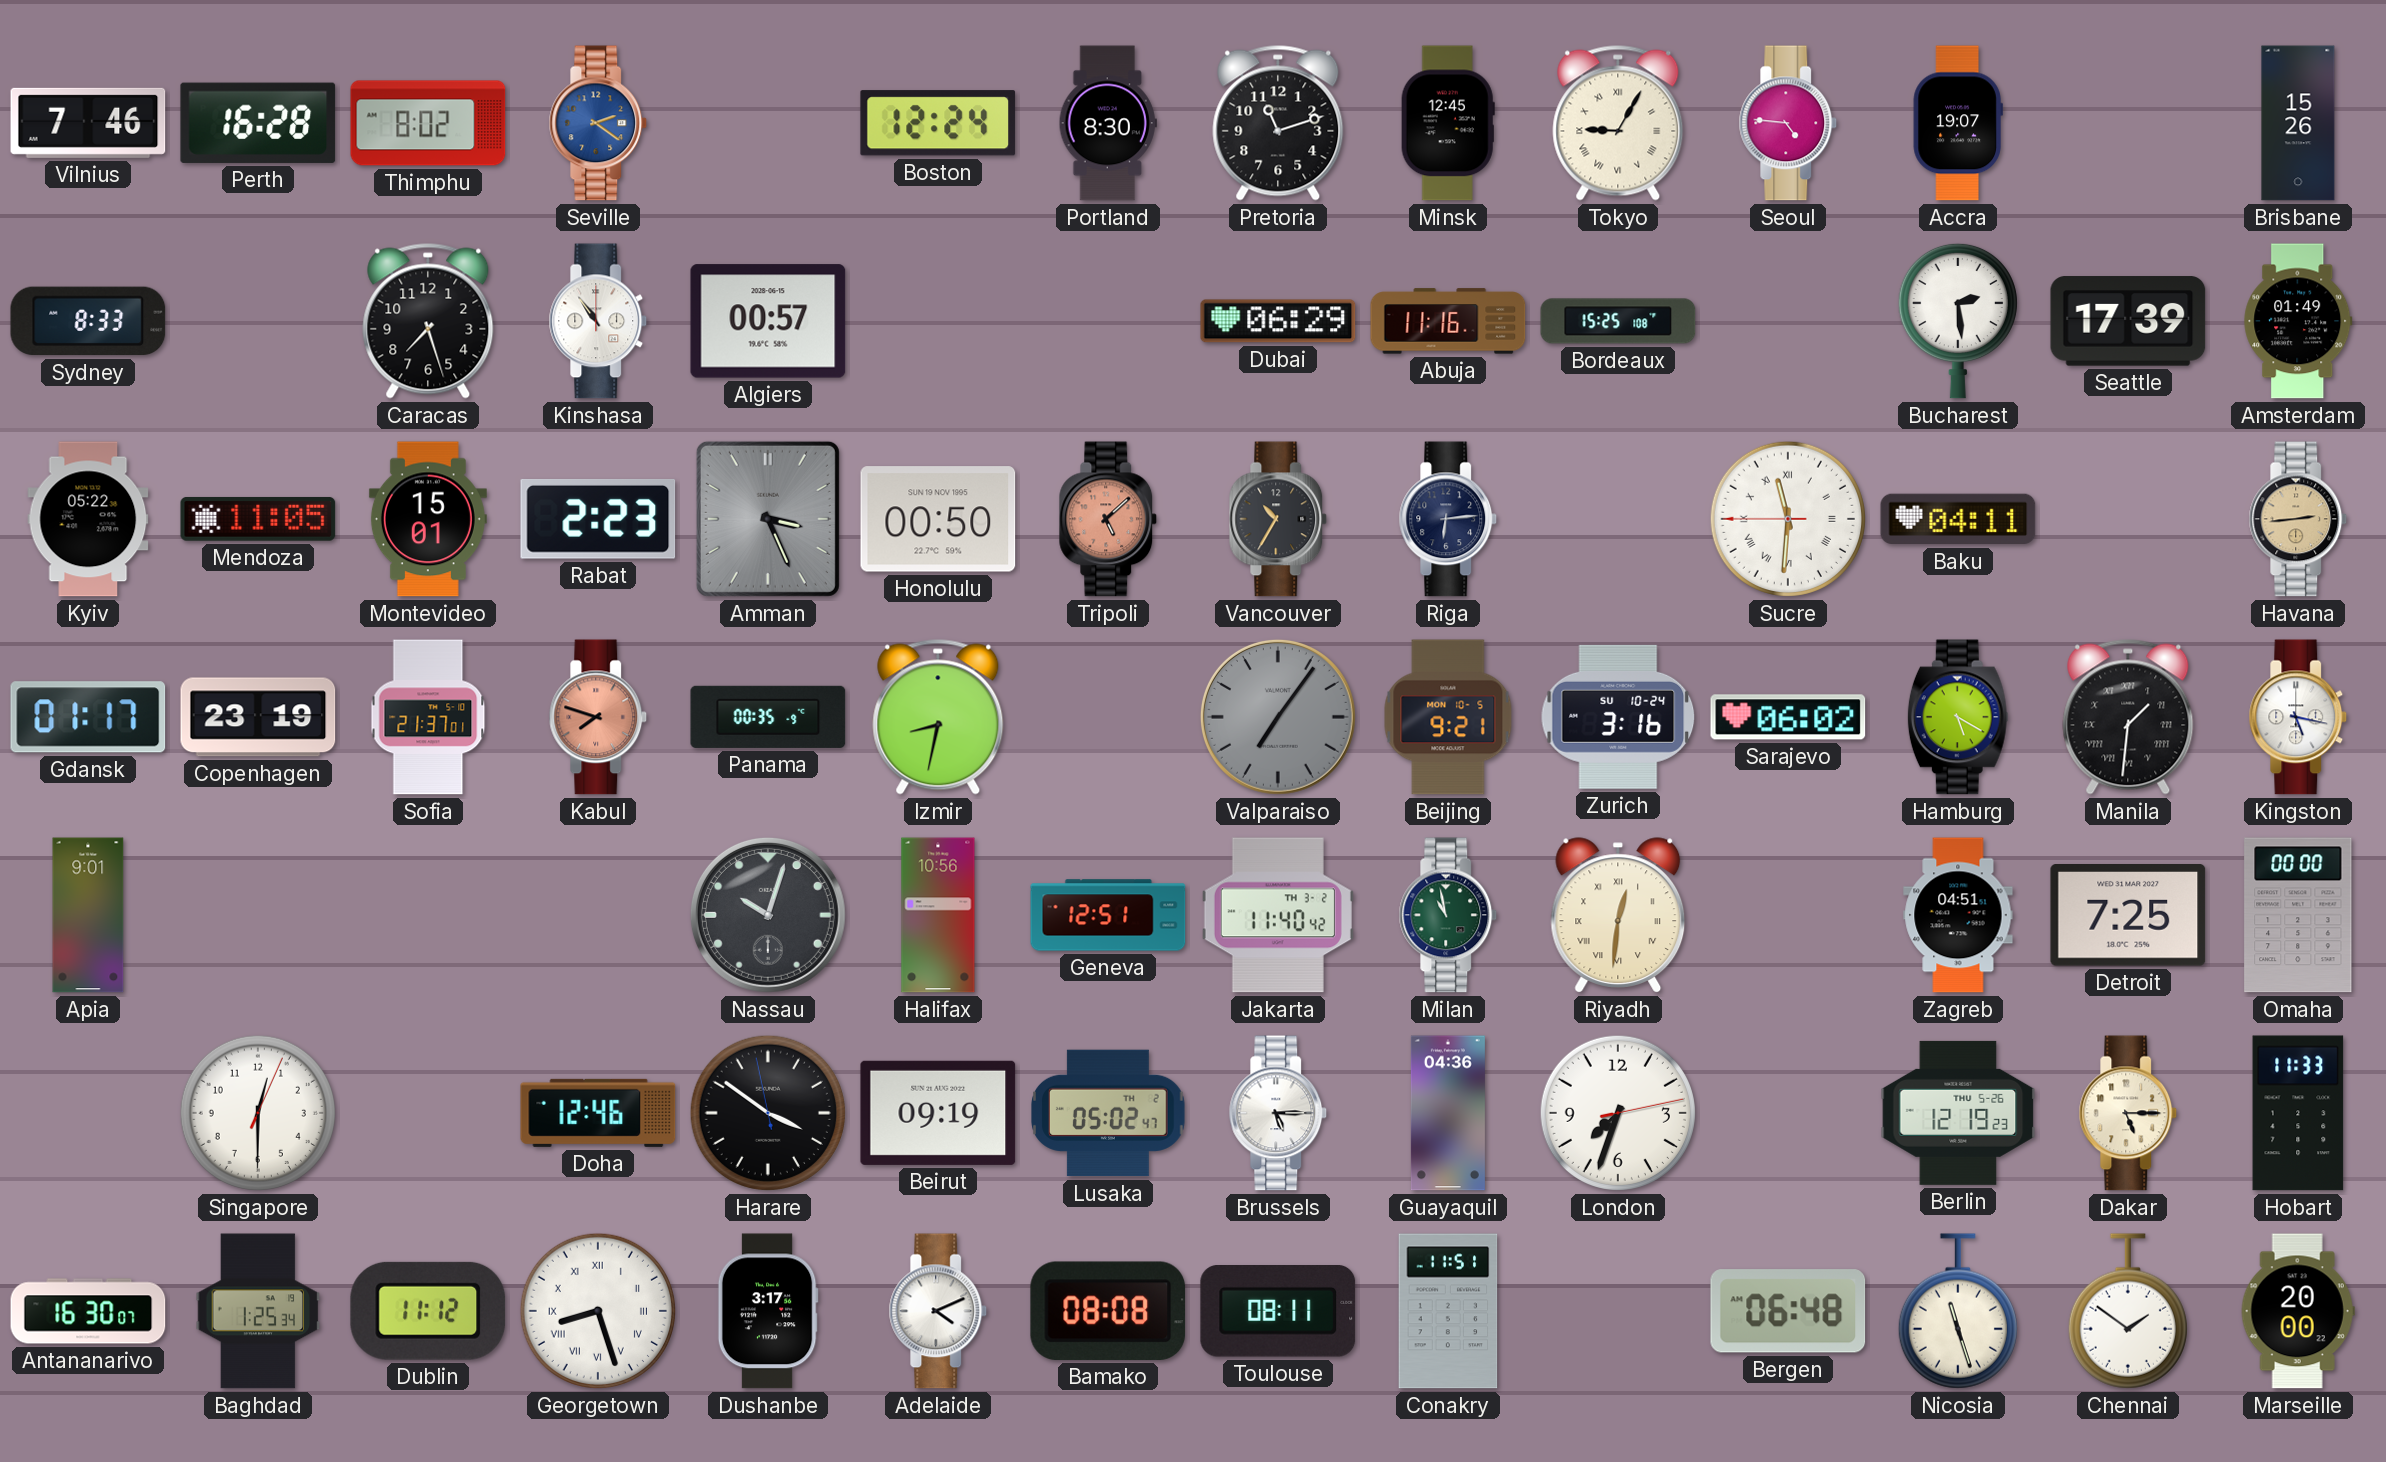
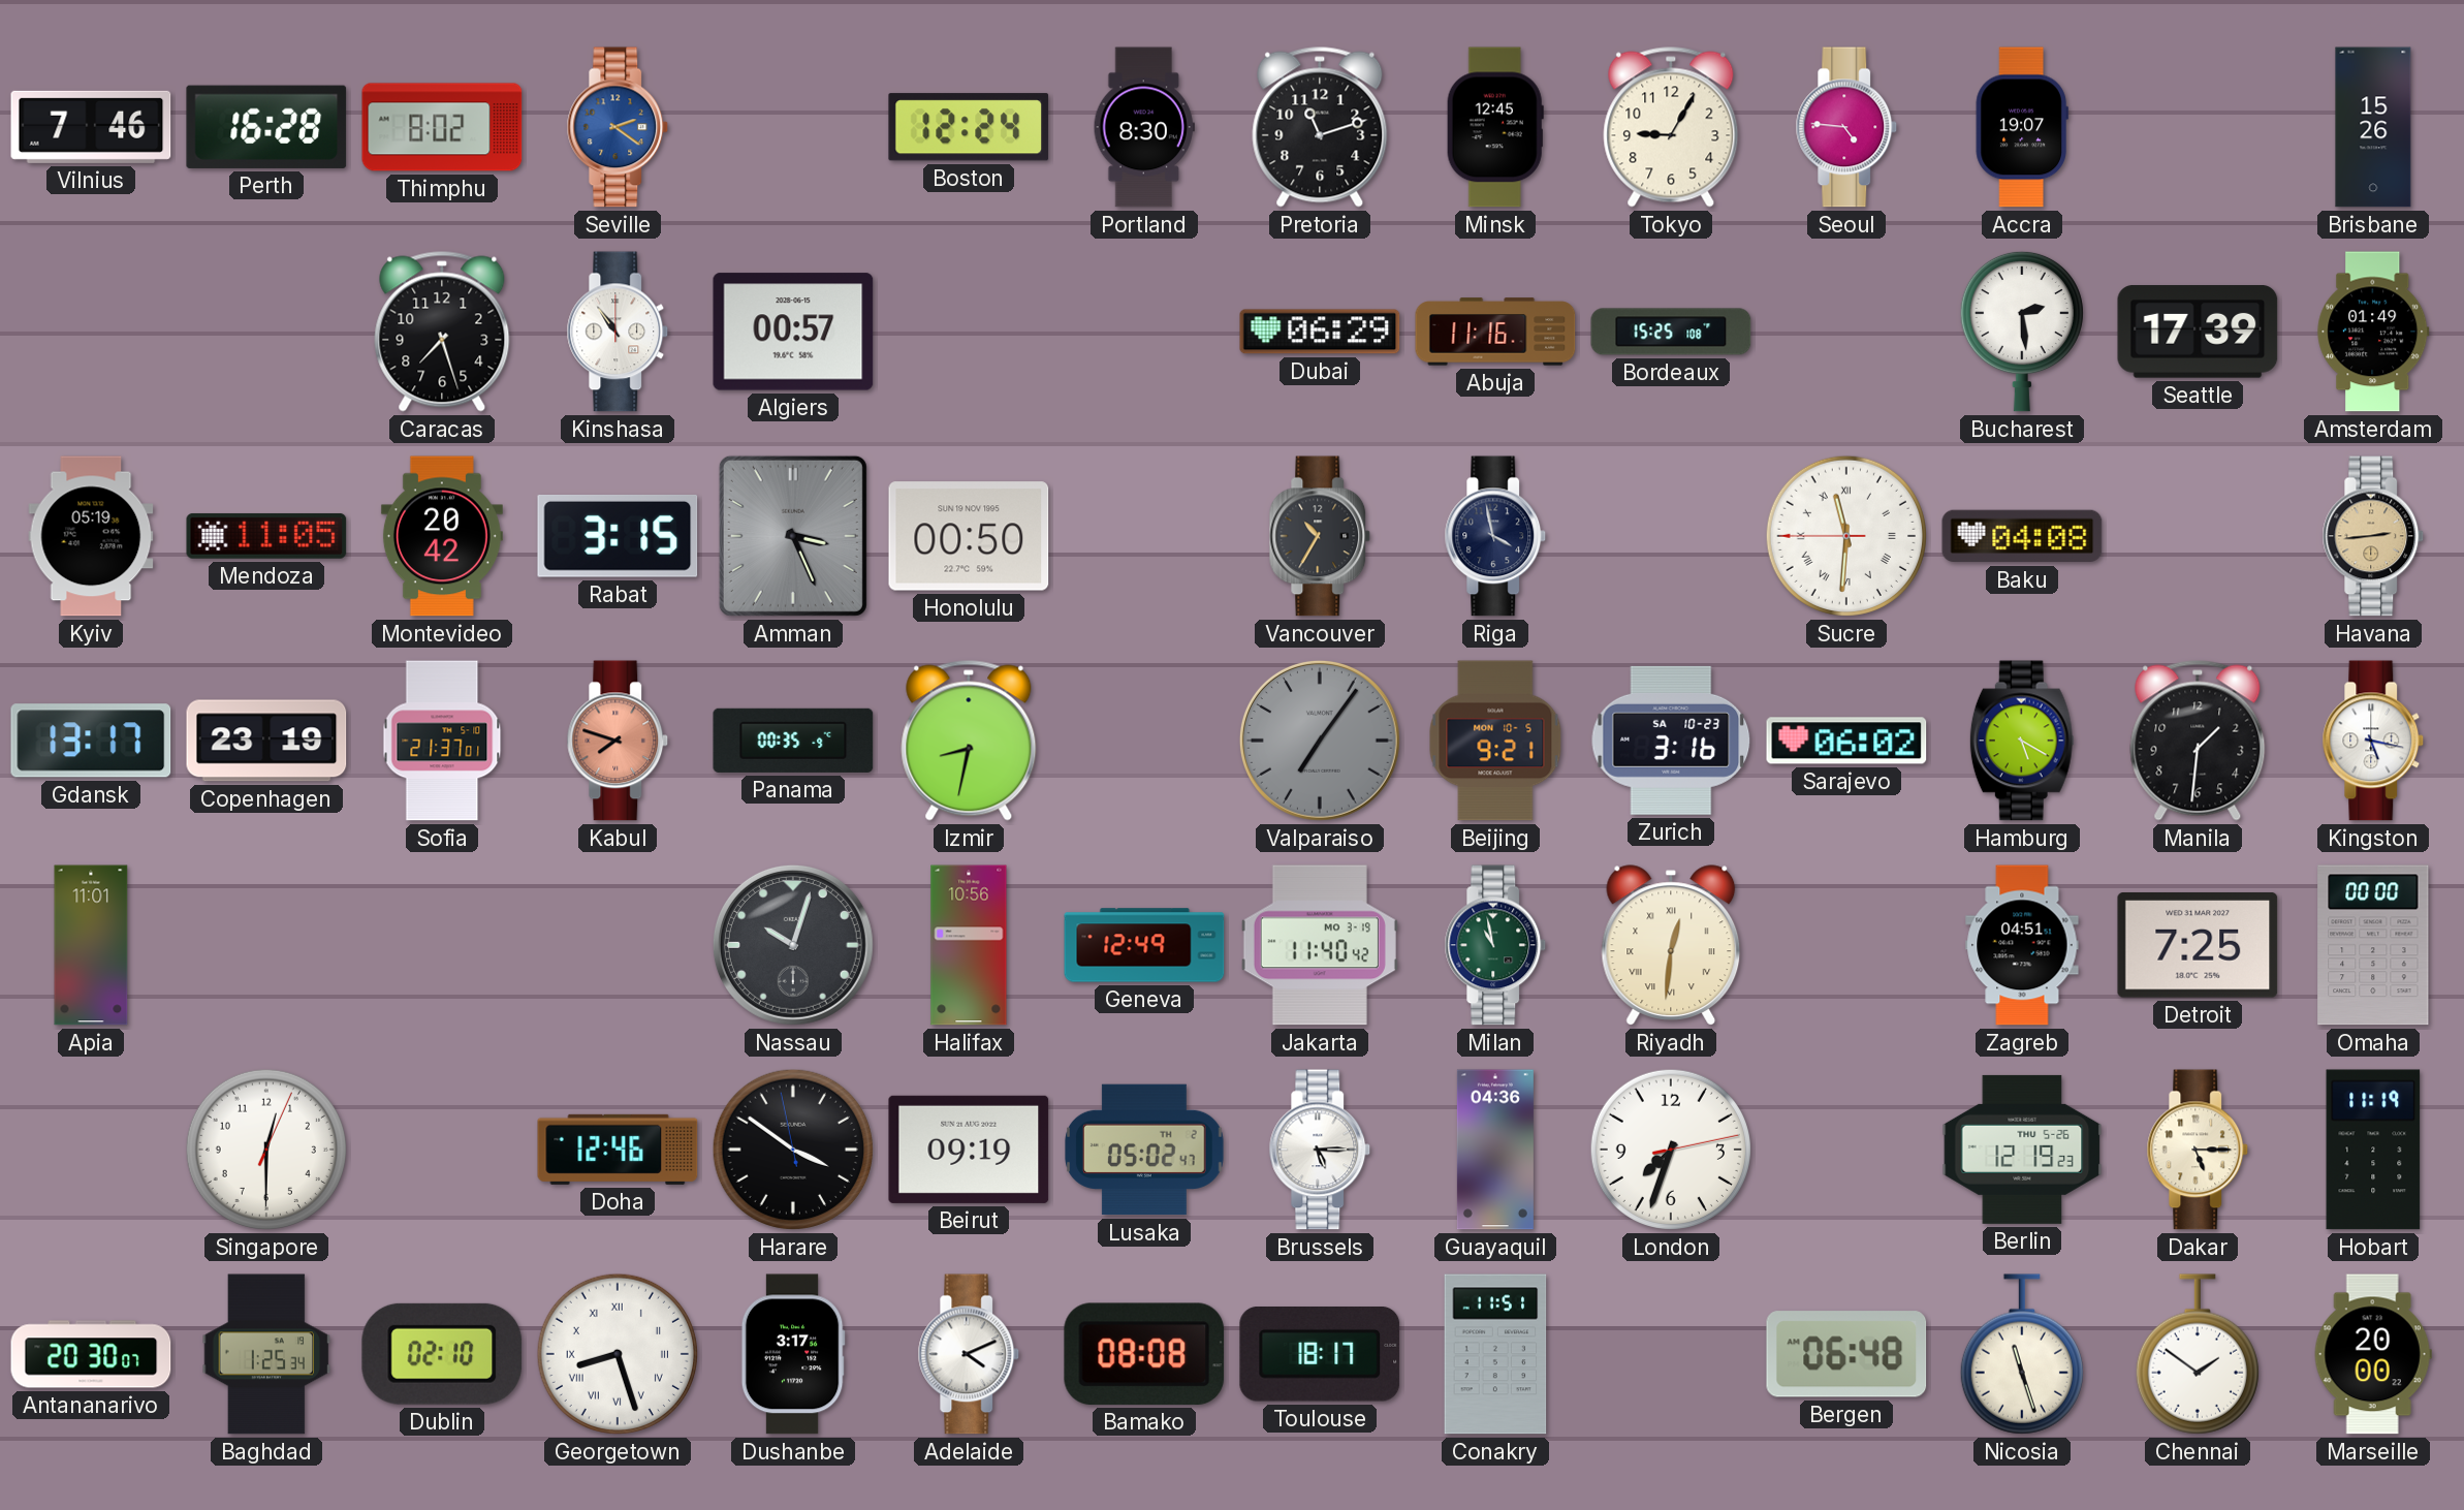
Tokyo numerals: Roman -> Arabic
Sydney: 8:33 -> none
Kyiv: 05:22 -> 05:19
Montevideo: 15:01 -> 20:42
Rabat: 2:23 -> 3:15
Tripoli: 5:08 -> none
Riga: 6:14 -> 3:58
Baku: 04:11 -> 04:08
Gdansk: 01:17 -> 13:17
Zurich date: SU 10-24 -> SA 10-23
Manila numerals: Roman -> Arabic
Apia: 9:01 -> 11:01
Geneva: 12:51 -> 12:49
Jakarta date: TH 3-2 -> MO 3-19
Hobart: 11:33 -> 11:19
Antananarivo: 16:30 -> 20:30
Dublin: 11:12 -> 02:10
Toulouse: 08:11 -> 18:17
